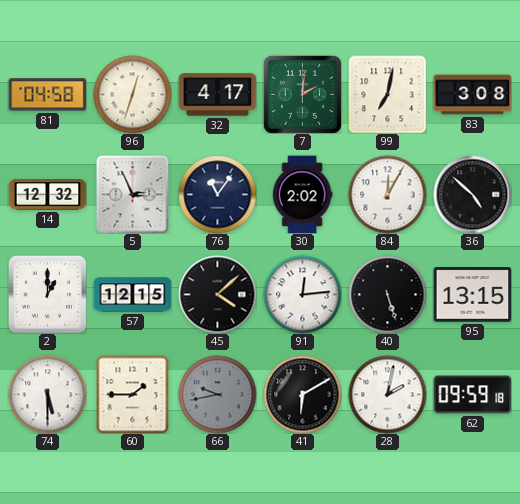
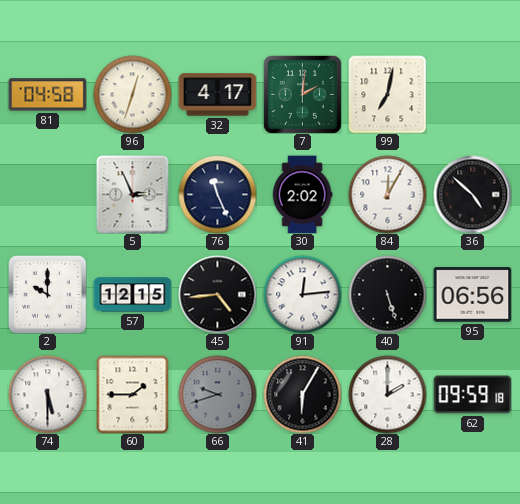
83: 3:08 -> none
14: 12:32 -> none
76: 11:06 -> 11:26
2: 1:00 -> 10:00
45: 4:08 -> 4:44
95: 13:15 -> 06:56
66: 9:43 -> 9:42
41: 6:10 -> 6:05
28: 2:02 -> 2:00
